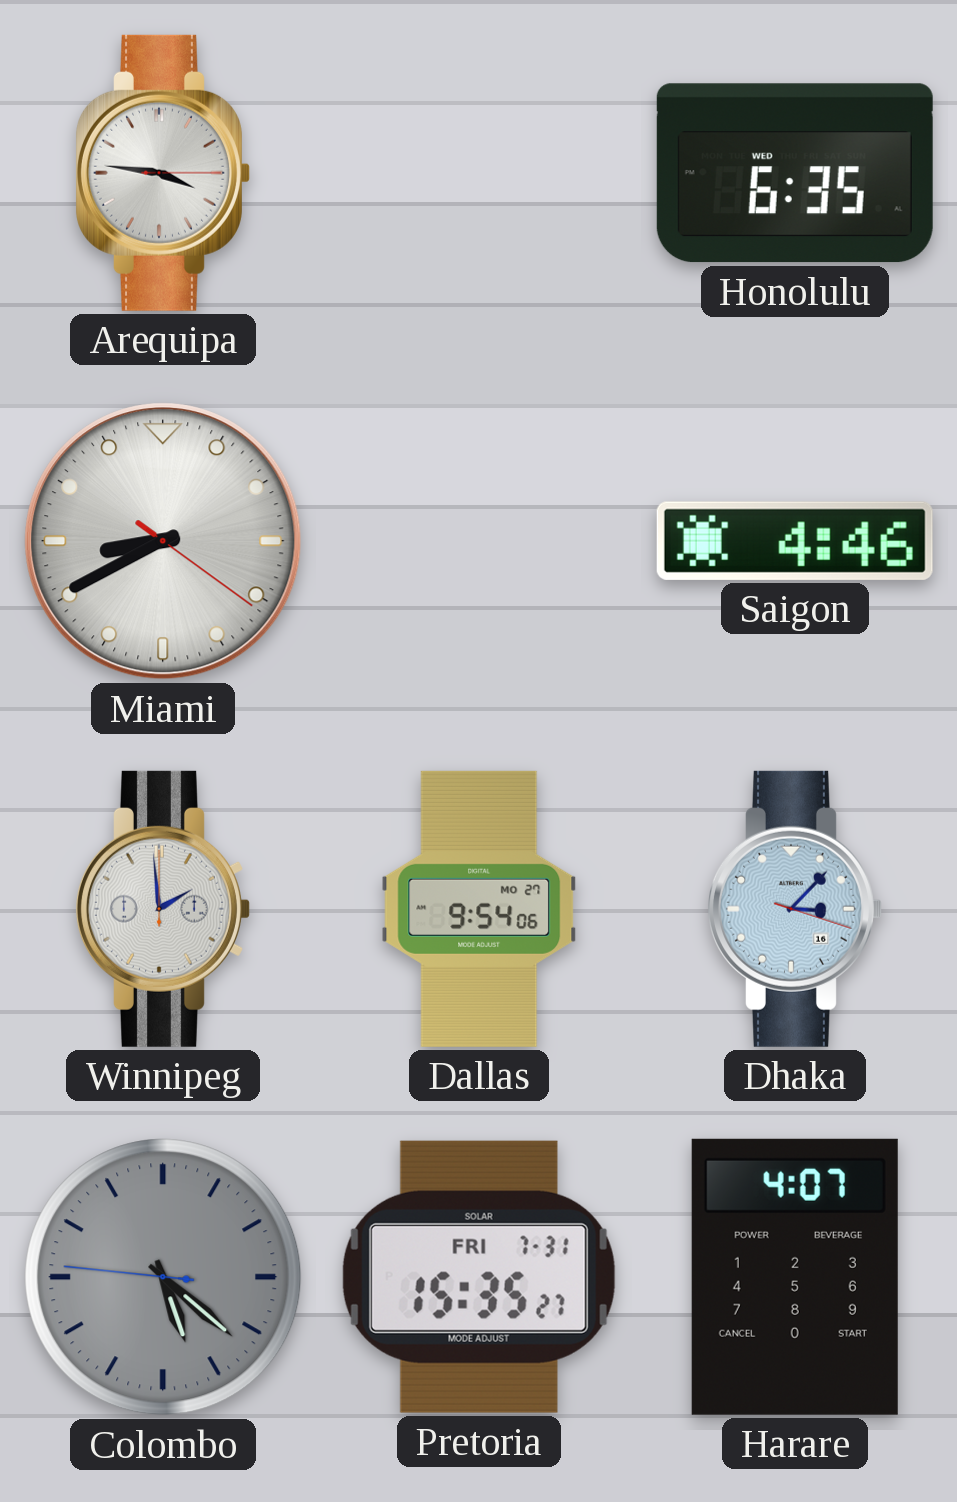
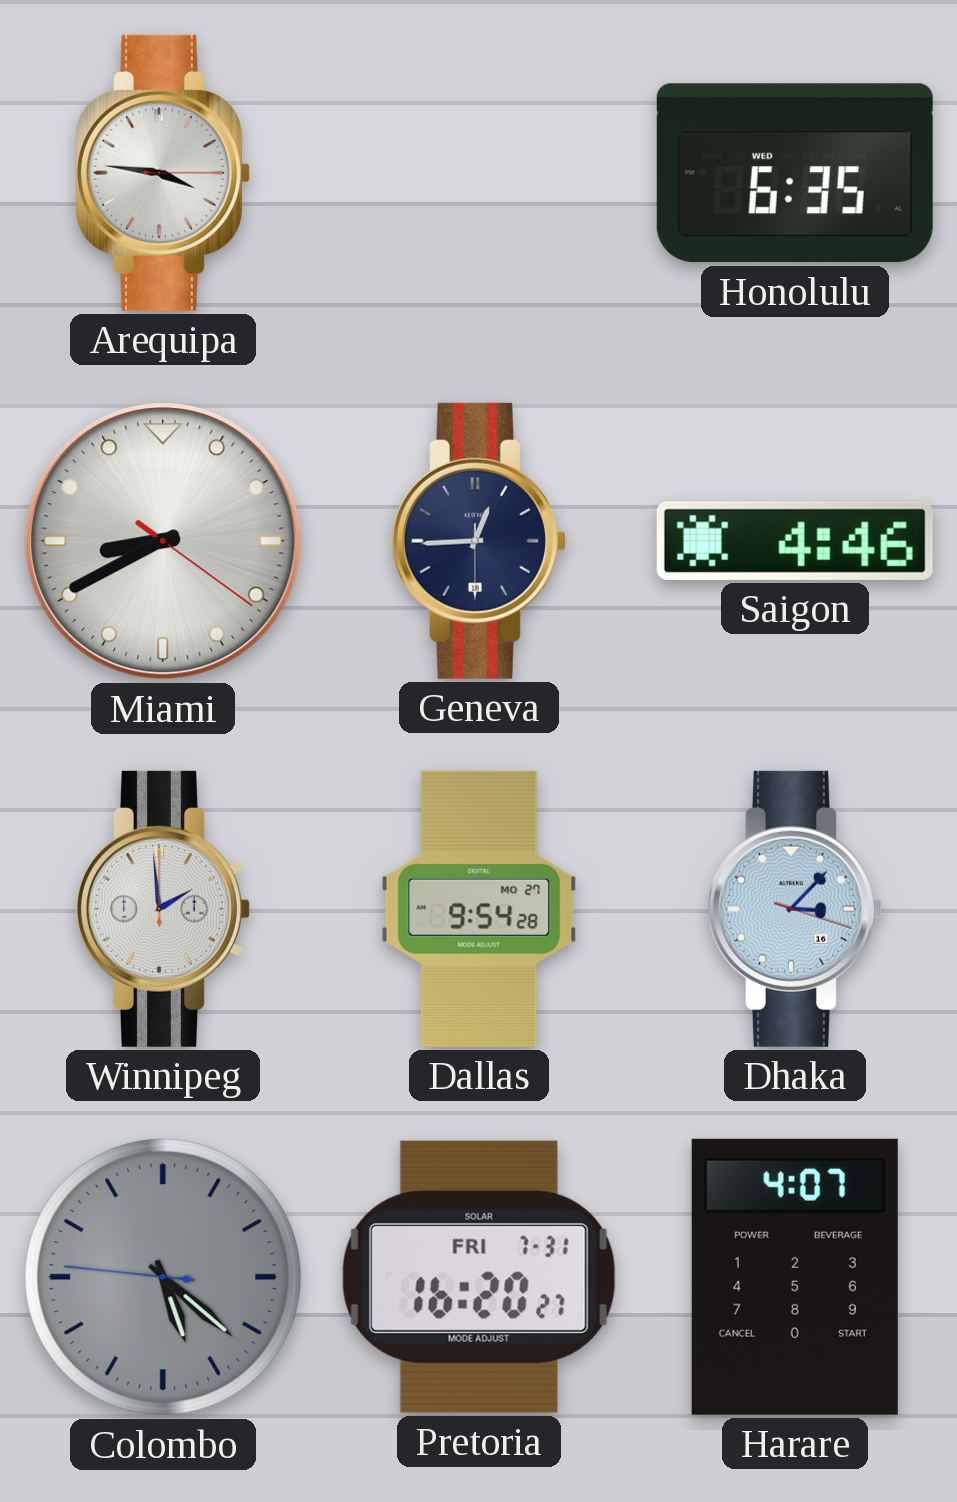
Geneva: none -> 12:44
Dallas: 9:54:06 -> 9:54:28
Pretoria: 15:35 -> 16:20
